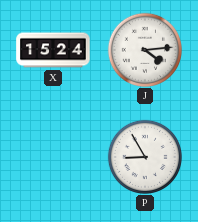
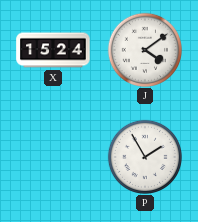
J: 4:14 -> 4:09
P: 8:55 -> 1:55
